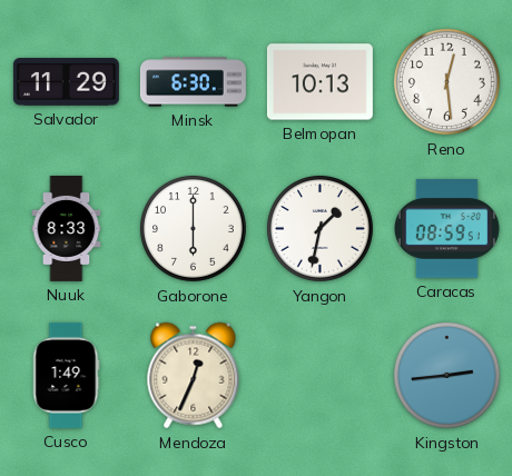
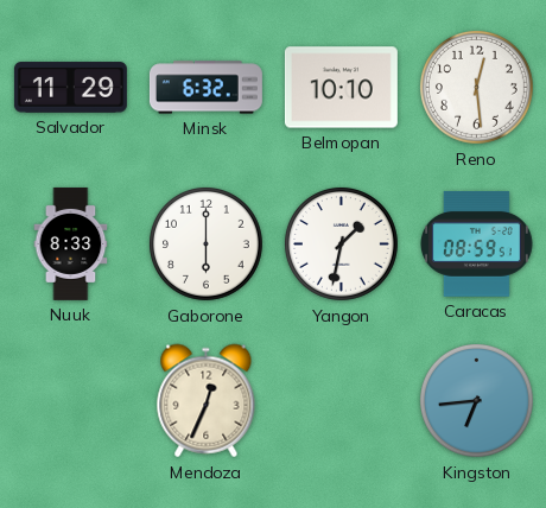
Minsk: 6:30 -> 6:32
Belmopan: 10:13 -> 10:10
Cusco: 1:49 -> none
Kingston: 2:44 -> 6:44
